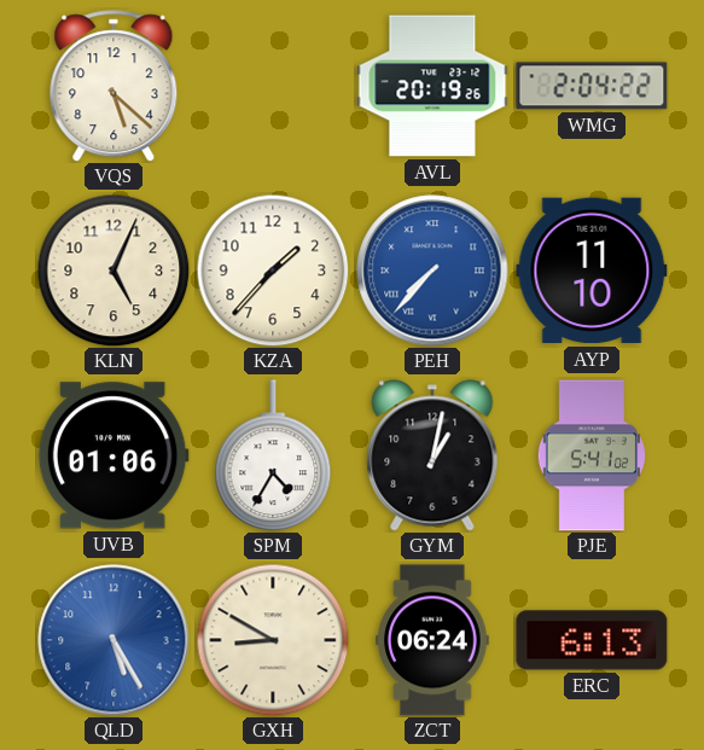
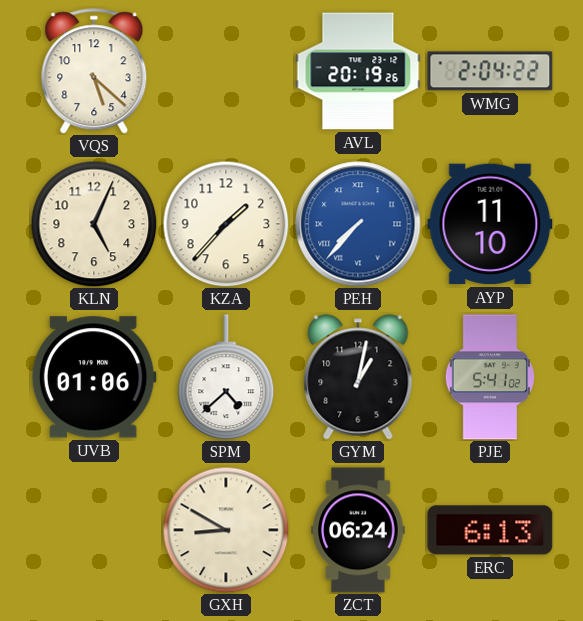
SPM: 4:35 -> 4:38
QLD: 5:25 -> none
